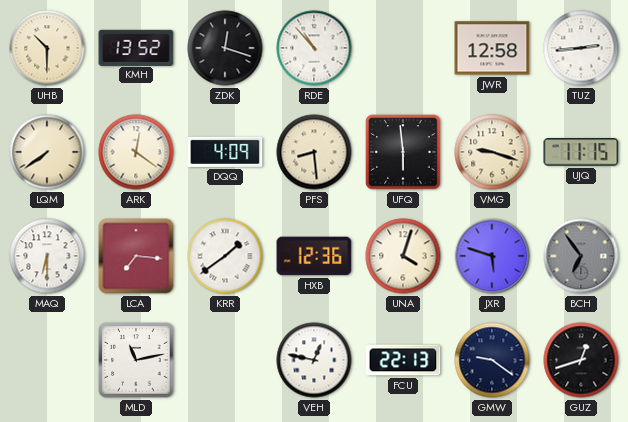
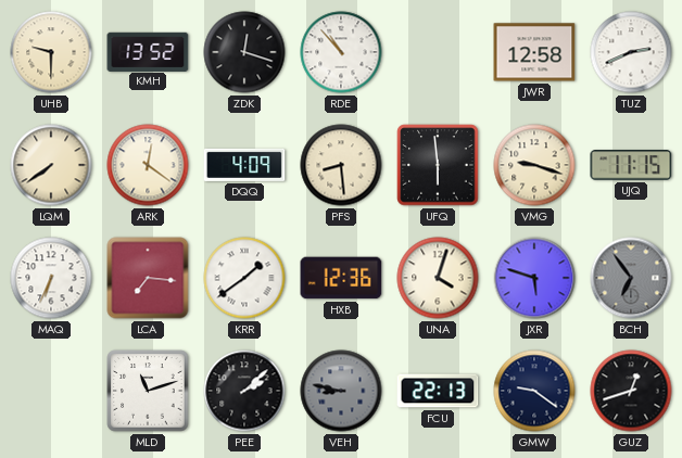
UHB: 10:30 -> 9:30
TUZ: 2:44 -> 2:41
MAQ: 6:30 -> 6:34
MLD: 11:13 -> 11:12
PEE: none -> 2:08
VEH: 12:47 -> 8:47
VEH dial: white -> grey
